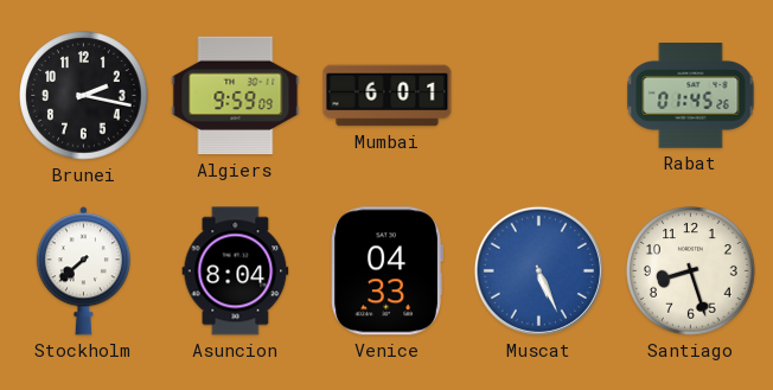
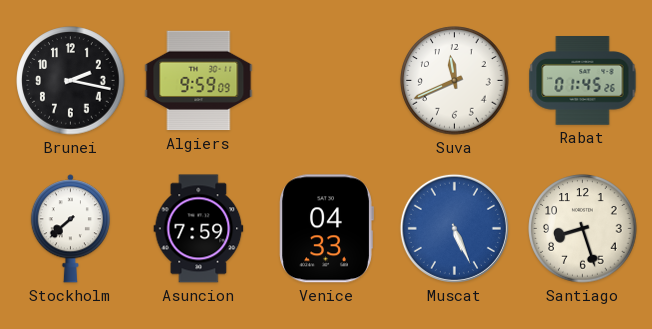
Mumbai: 6:01 -> none
Suva: none -> 11:41
Asuncion: 8:04 -> 7:59
